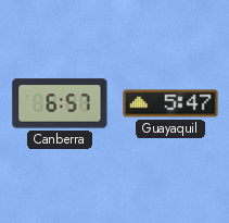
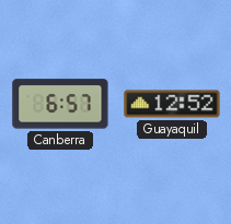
Guayaquil: 5:47 -> 12:52
